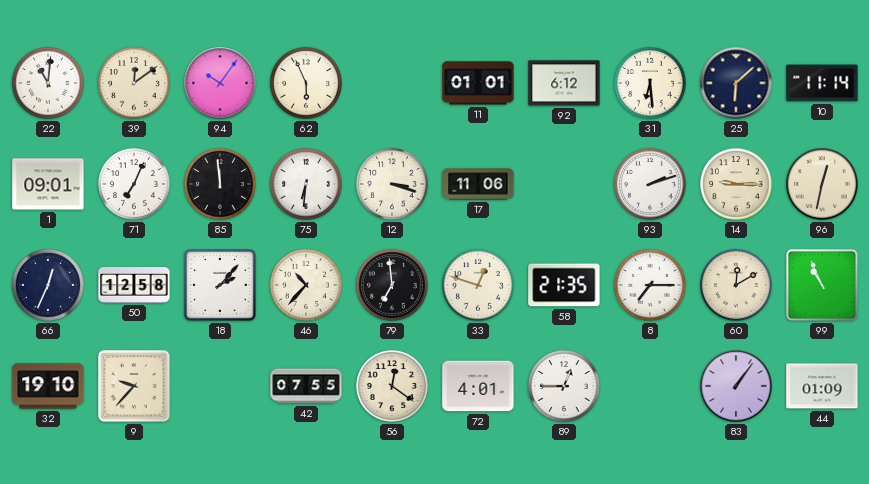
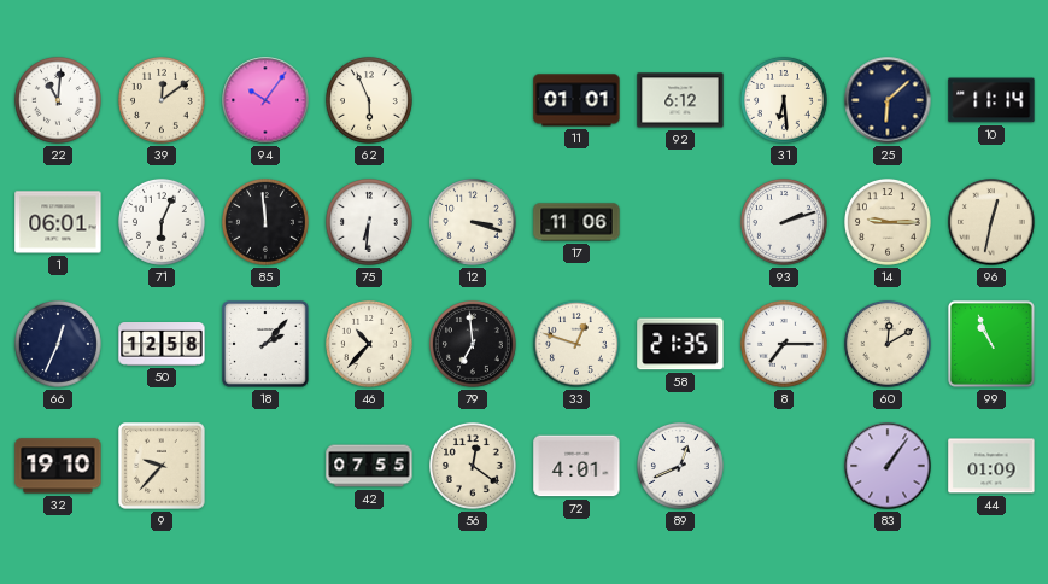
1: 09:01 -> 06:01
71: 7:04 -> 6:04
89: 12:45 -> 12:41
